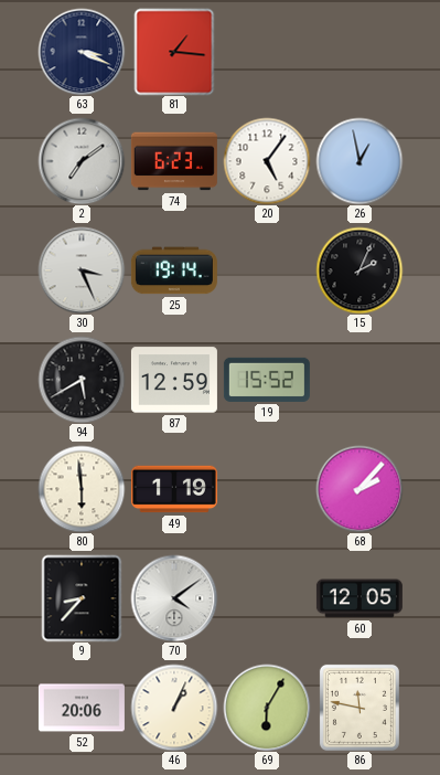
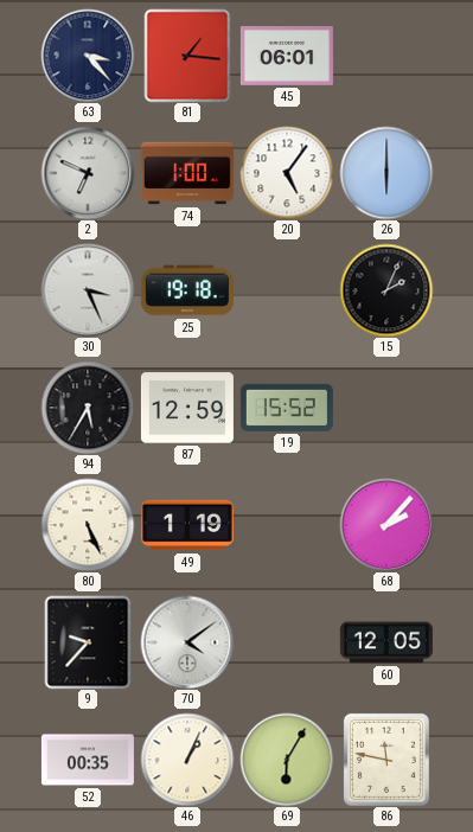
63: 3:19 -> 3:23
45: none -> 06:01
2: 7:09 -> 6:49
74: 6:23 -> 1:00
26: 12:58 -> 6:00
25: 19:14 -> 19:18
94: 5:40 -> 5:35
80: 5:59 -> 5:26
9: 8:37 -> 9:37
52: 20:06 -> 00:35
